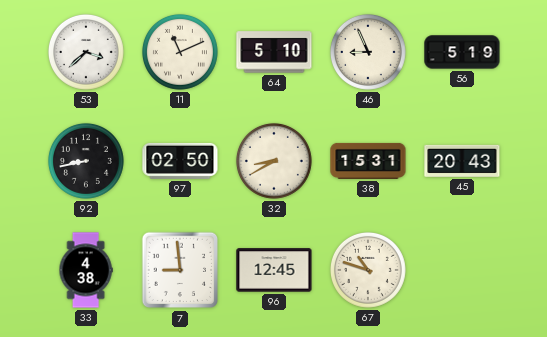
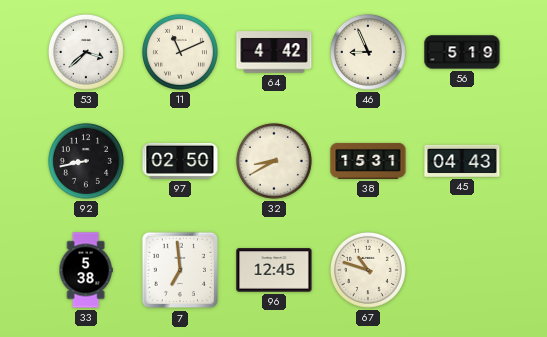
64: 5:10 -> 4:42
45: 20:43 -> 04:43
33: 4:38 -> 5:38
7: 8:59 -> 6:59
